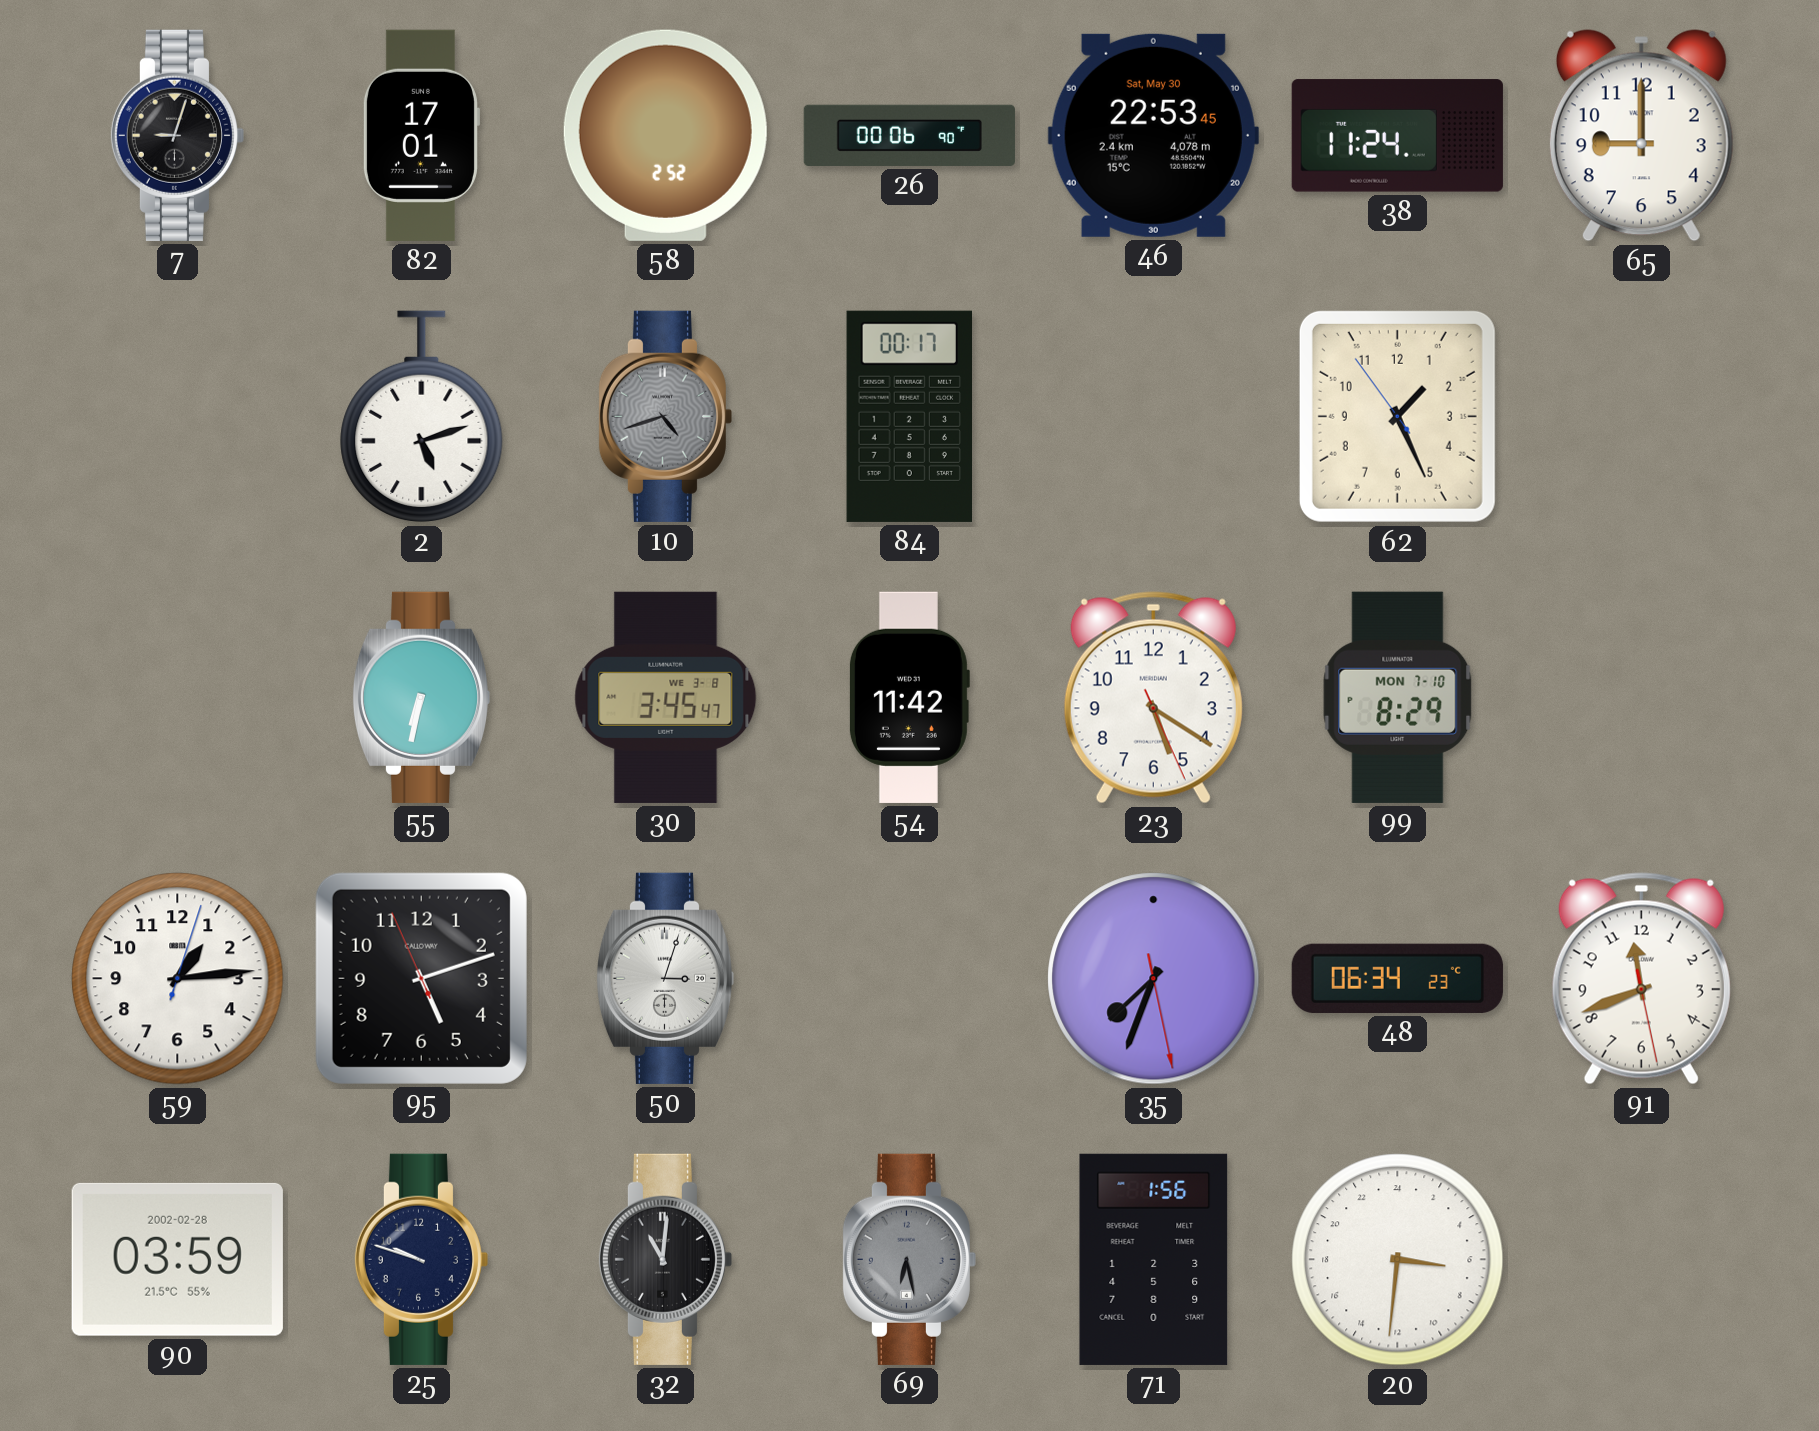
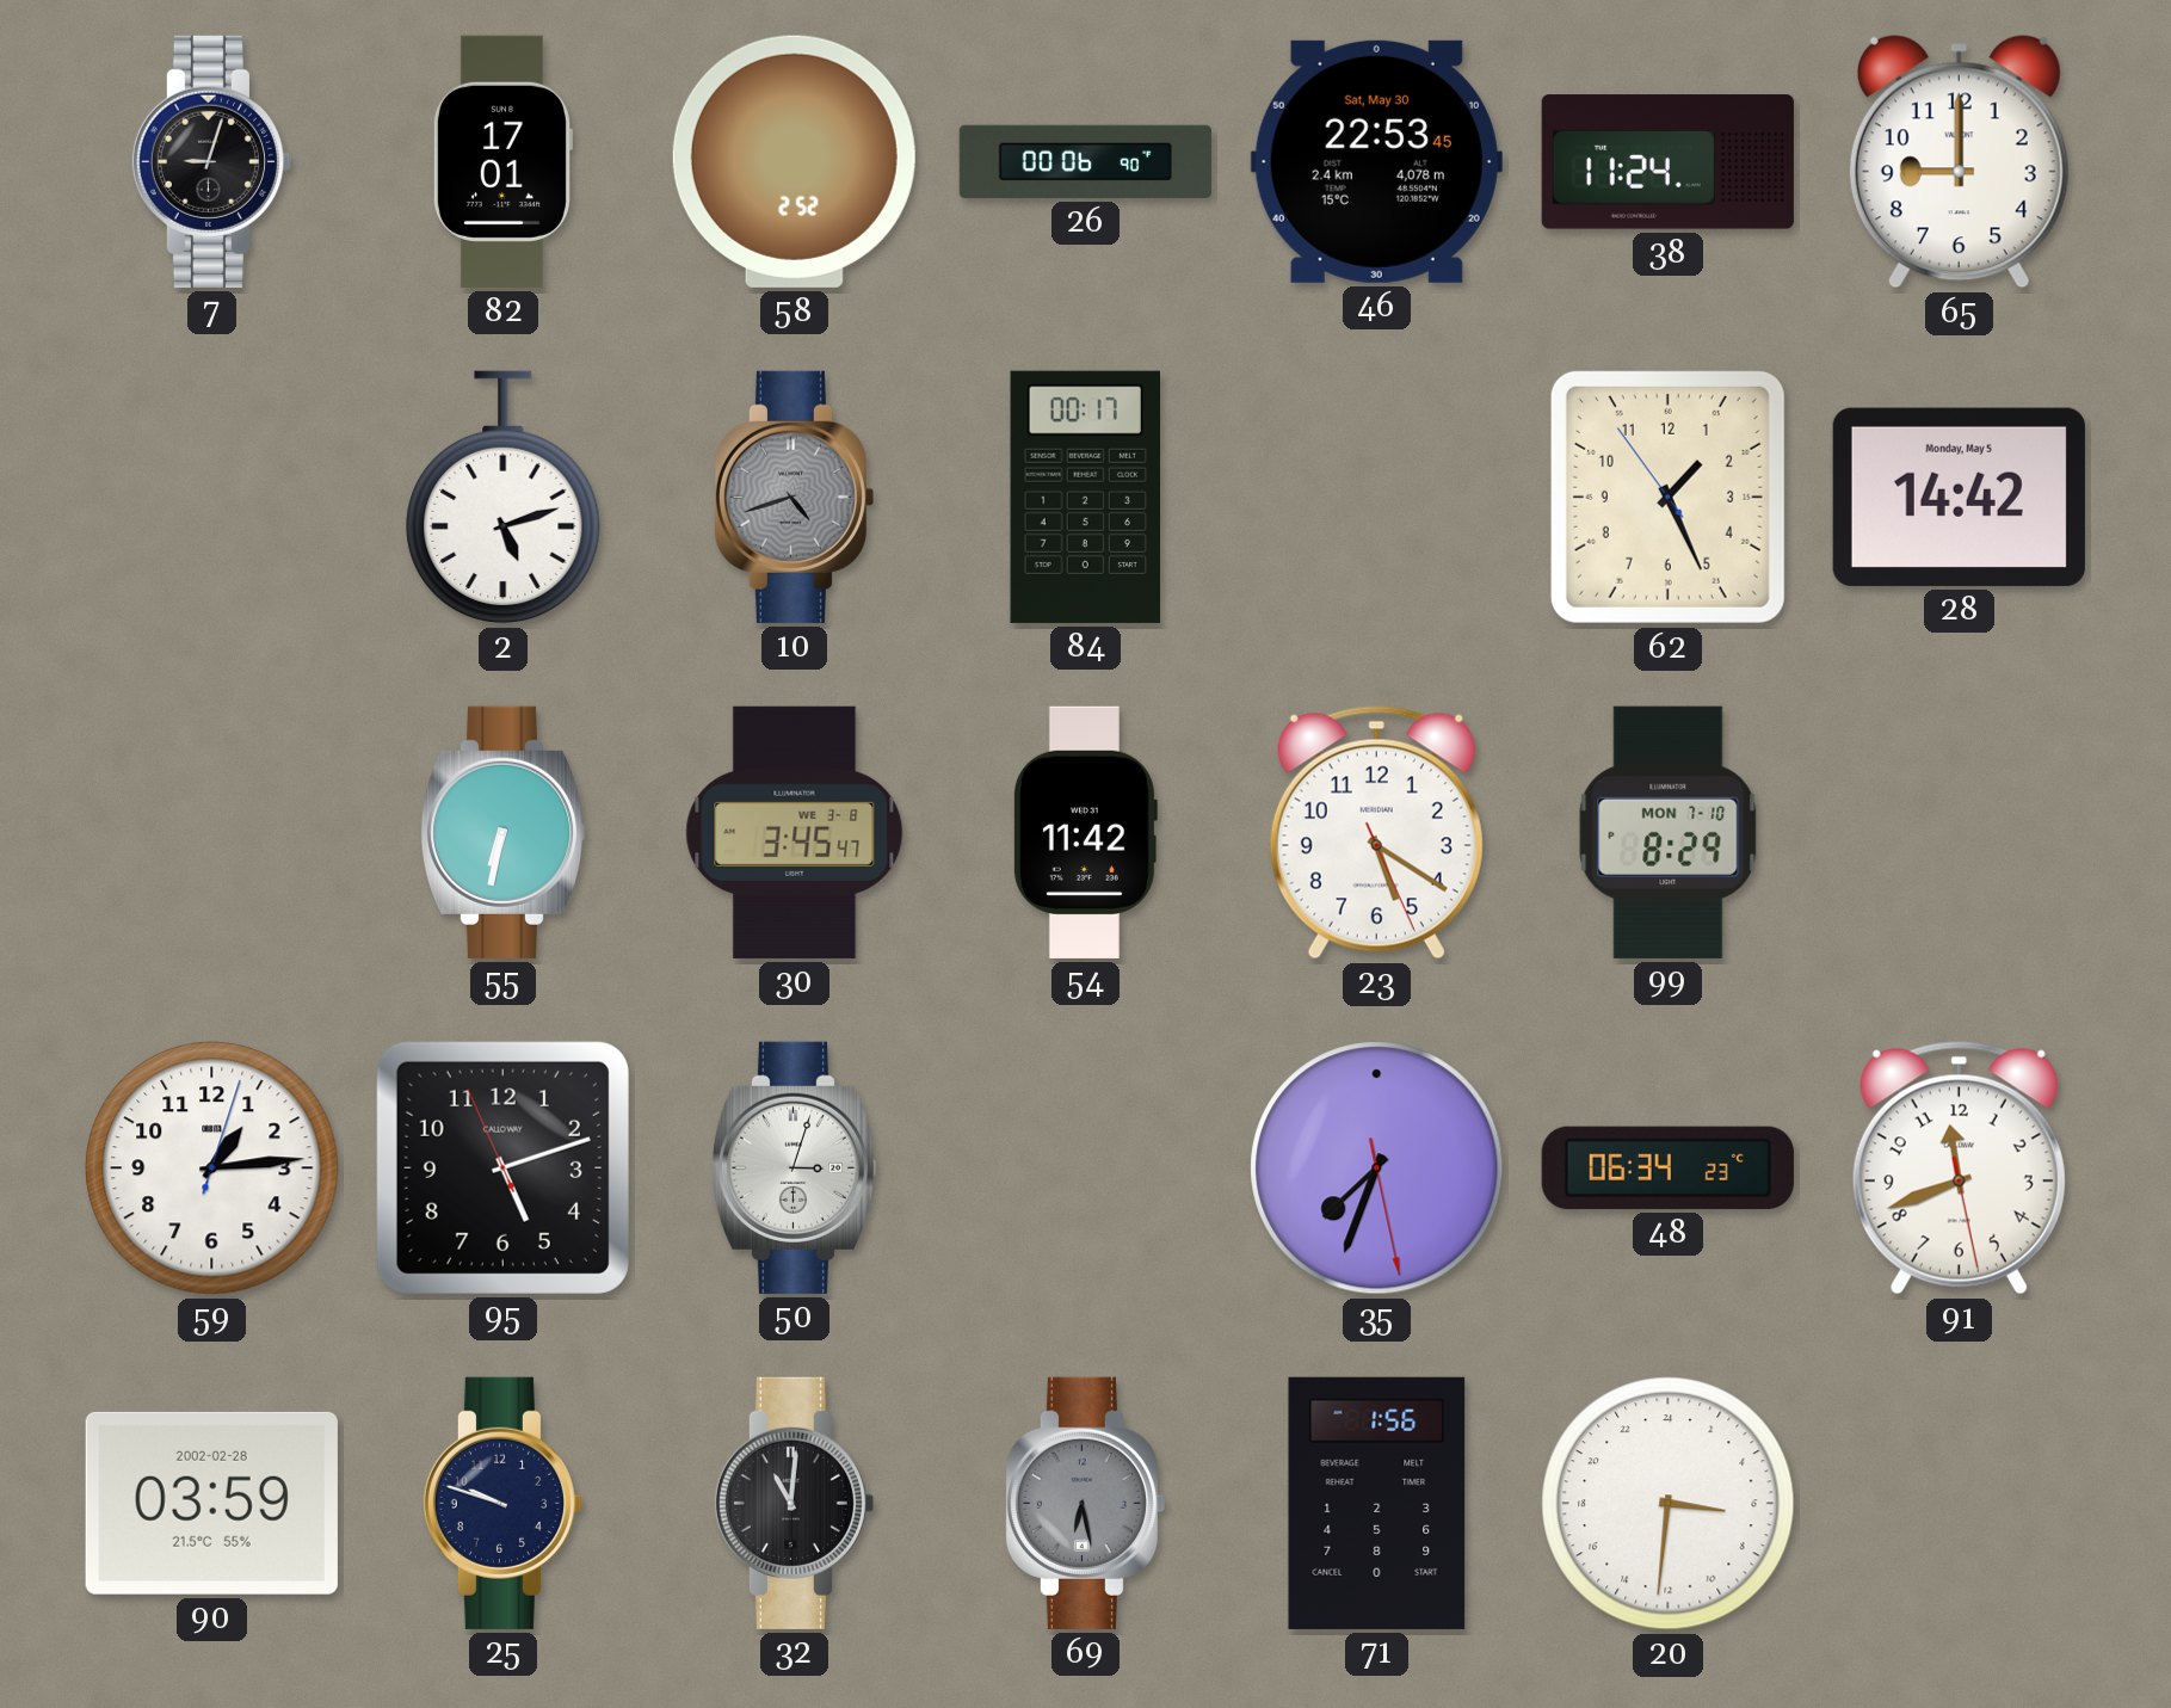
28: none -> 14:42
